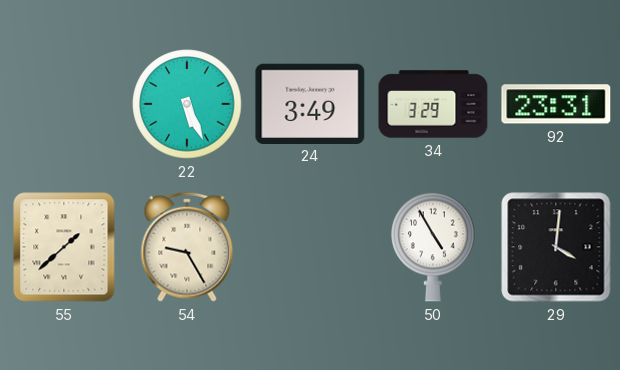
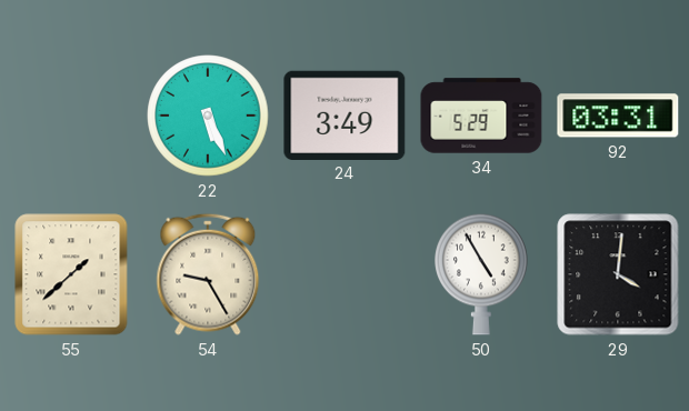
34: 3:29 -> 5:29
92: 23:31 -> 03:31
